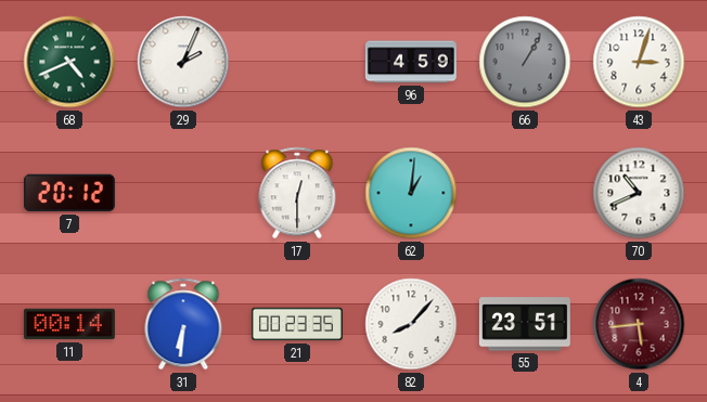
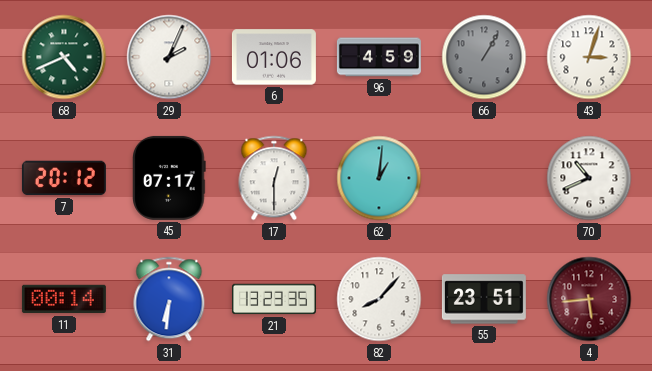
6: none -> 01:06
45: none -> 07:17
21: 00:23 -> 13:23
